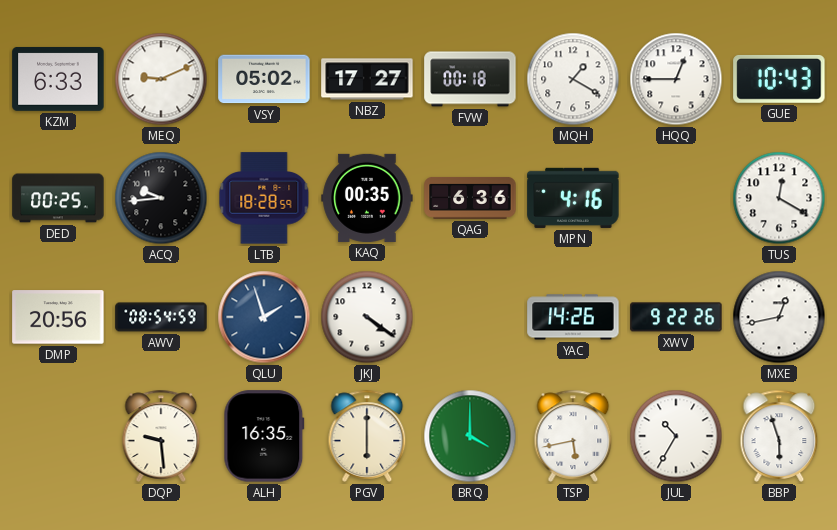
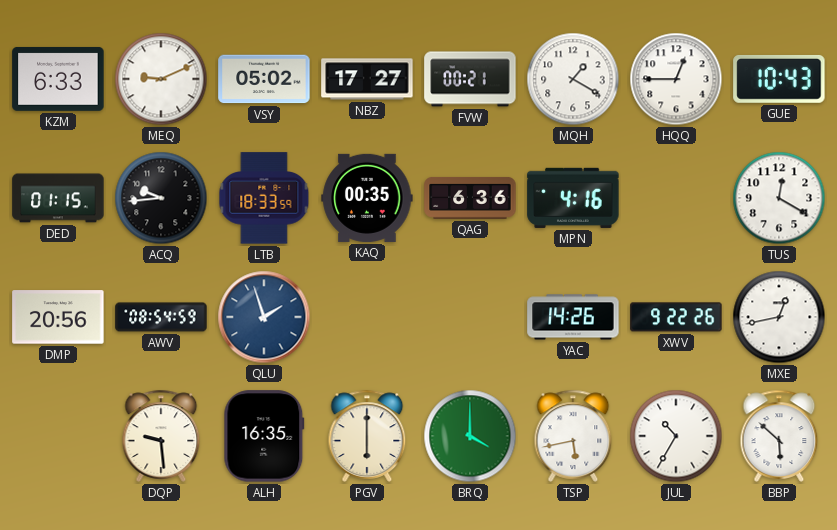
FVW: 00:18 -> 00:21
DED: 00:25 -> 01:15
LTB: 18:28 -> 18:33
JKJ: 4:21 -> none
BBP: 5:57 -> 5:52
